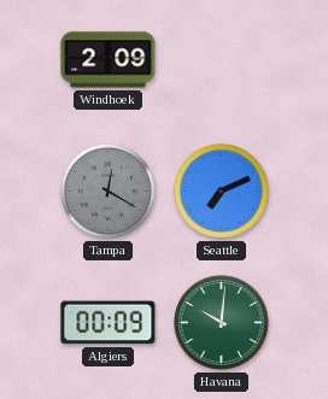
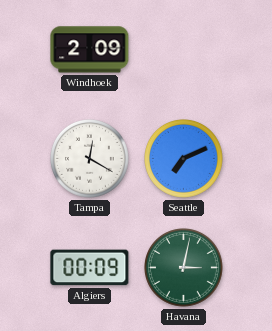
Tampa dial: grey -> white
Havana: 10:01 -> 3:02
